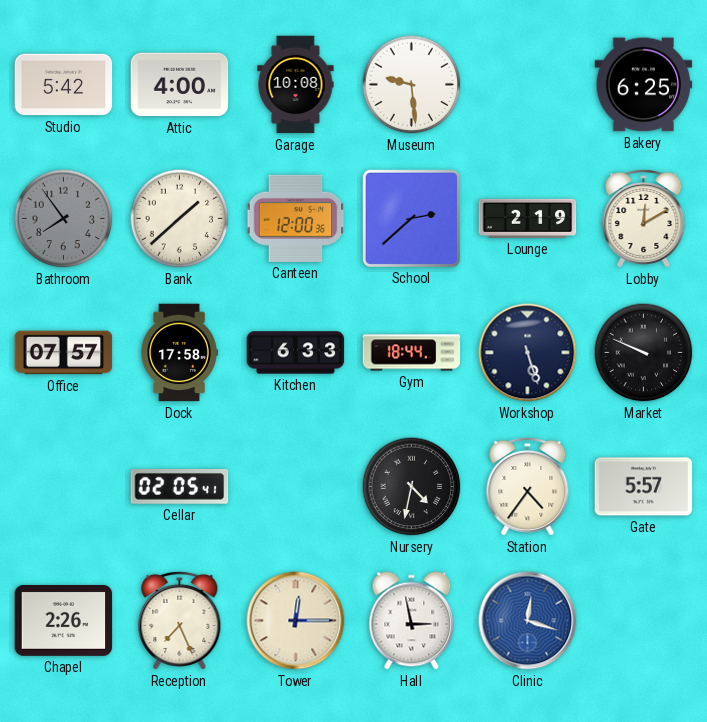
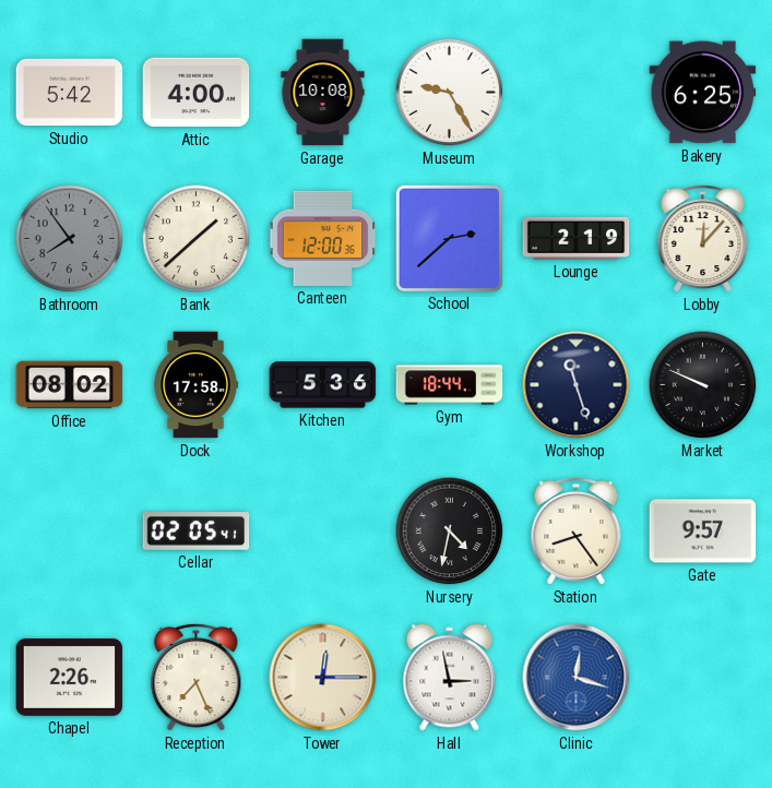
Museum: 9:29 -> 9:25
Lobby: 12:10 -> 12:07
Office: 07:57 -> 08:02
Kitchen: 6:33 -> 5:36
Workshop: 5:27 -> 11:27
Station: 4:36 -> 8:24
Gate: 5:57 -> 9:57
